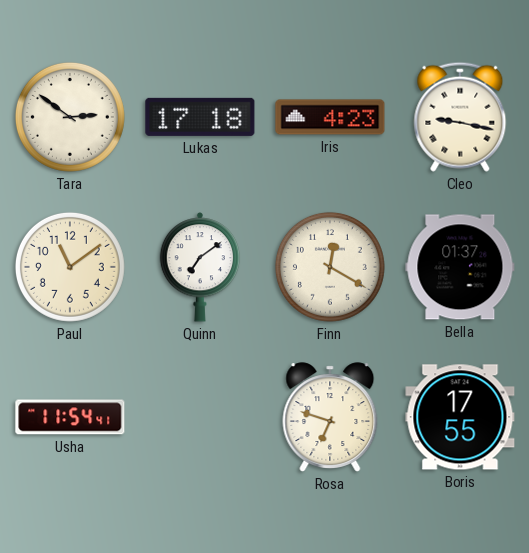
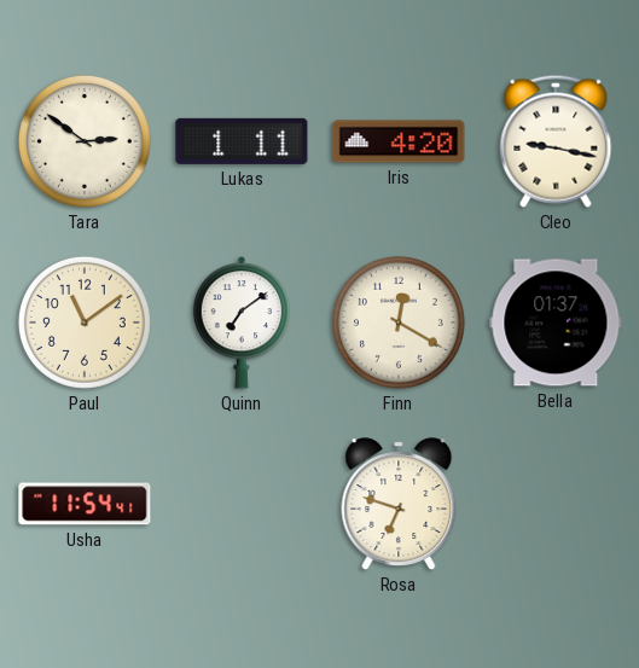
Lukas: 17:18 -> 1:11
Iris: 4:23 -> 4:20
Boris: 17:55 -> none
